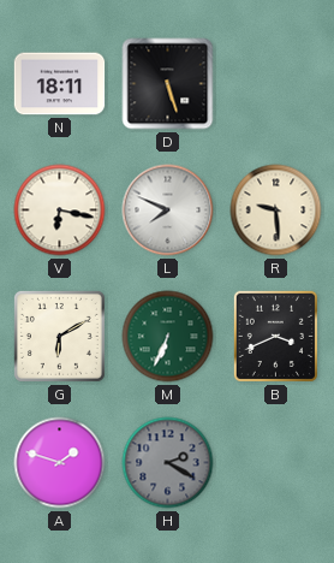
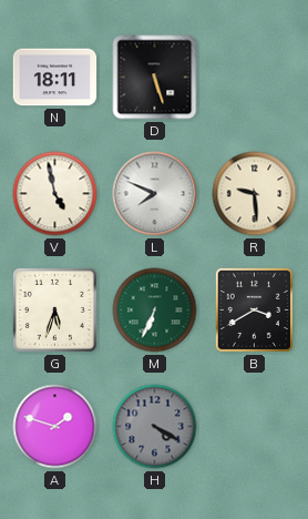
V: 6:17 -> 4:58
G: 6:10 -> 5:33
B: 3:41 -> 3:40
H: 2:20 -> 4:20
